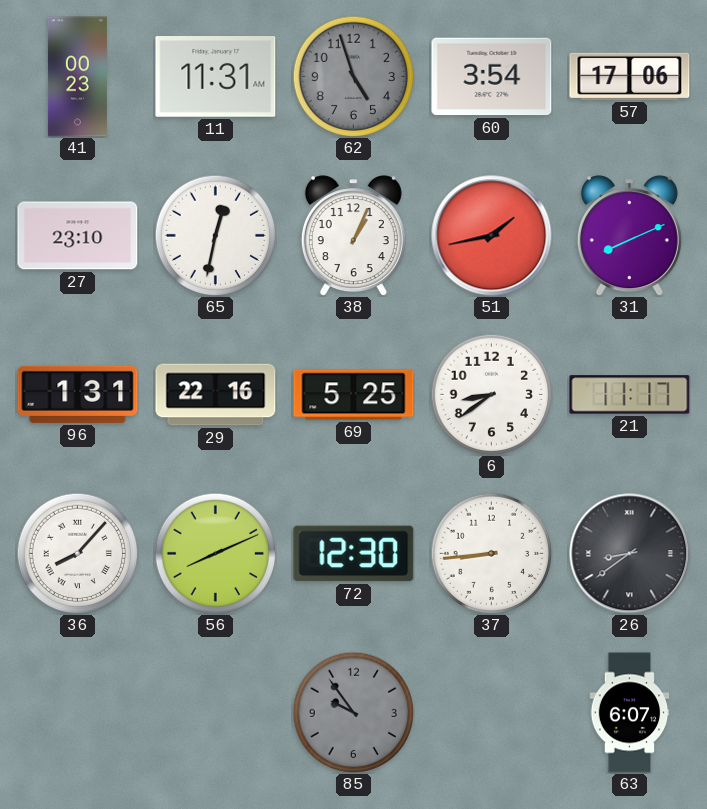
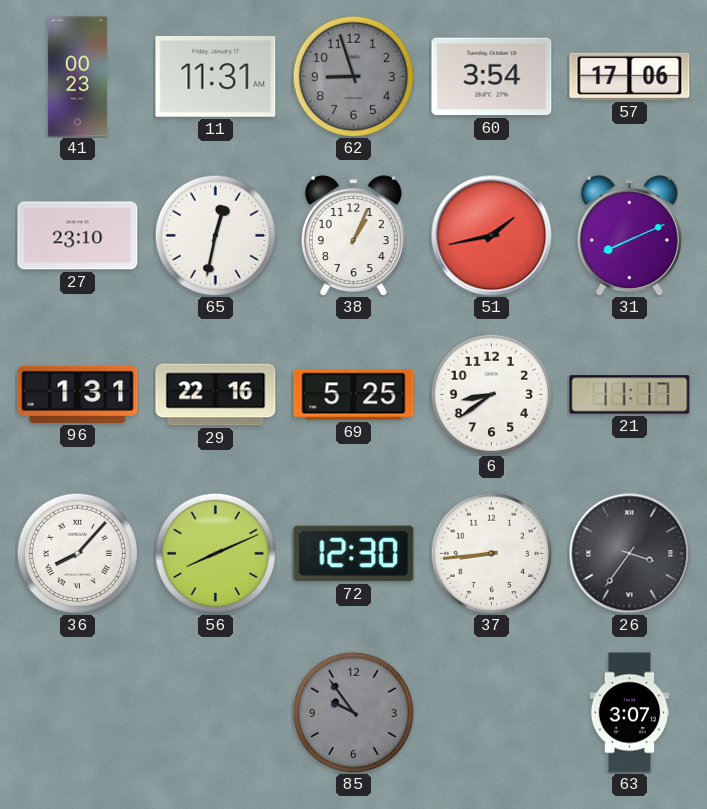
62: 4:57 -> 8:57
26: 8:39 -> 3:36
63: 6:07 -> 3:07
